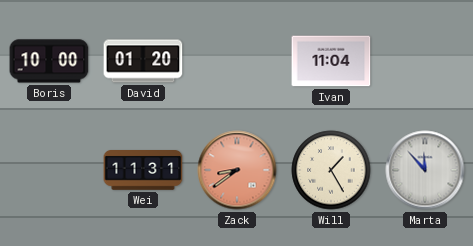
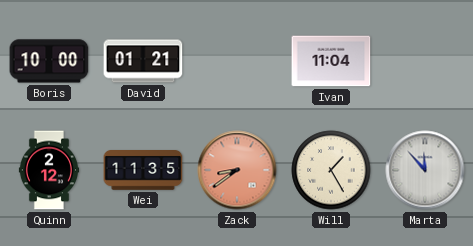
David: 01:20 -> 01:21
Quinn: none -> 2:12
Wei: 11:31 -> 11:35
